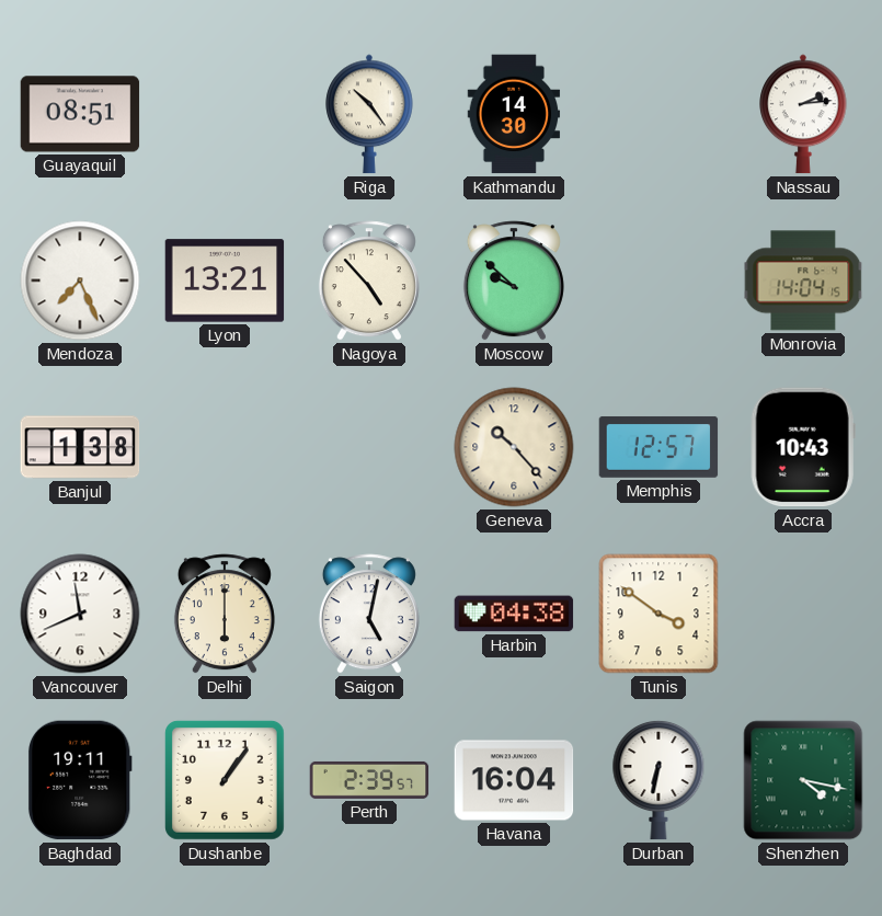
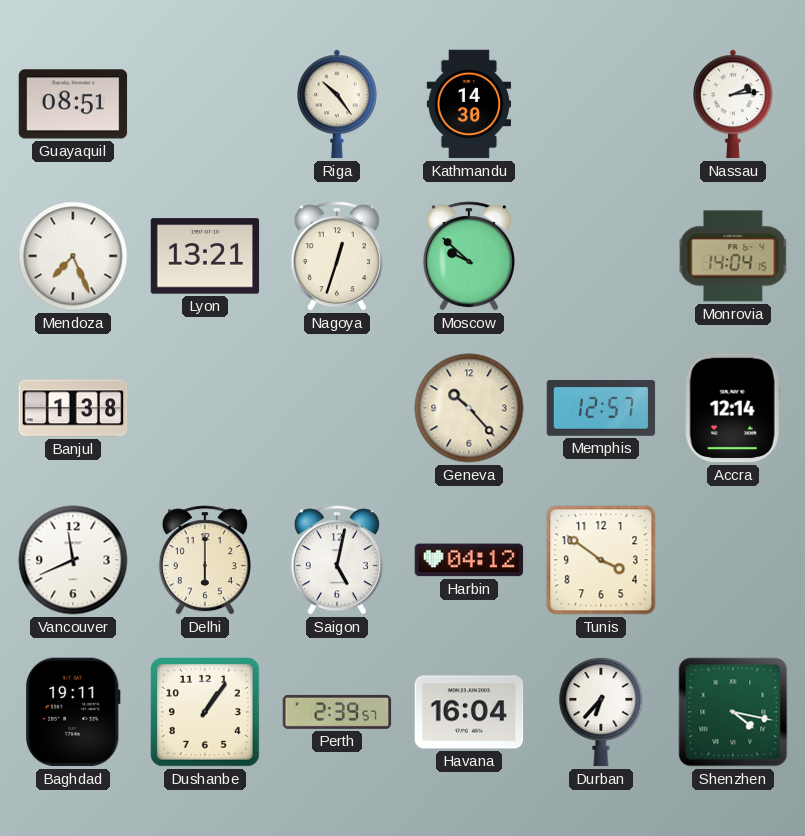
Nagoya: 4:53 -> 12:33
Accra: 10:43 -> 12:14
Harbin: 04:38 -> 04:12
Durban: 6:32 -> 6:37
